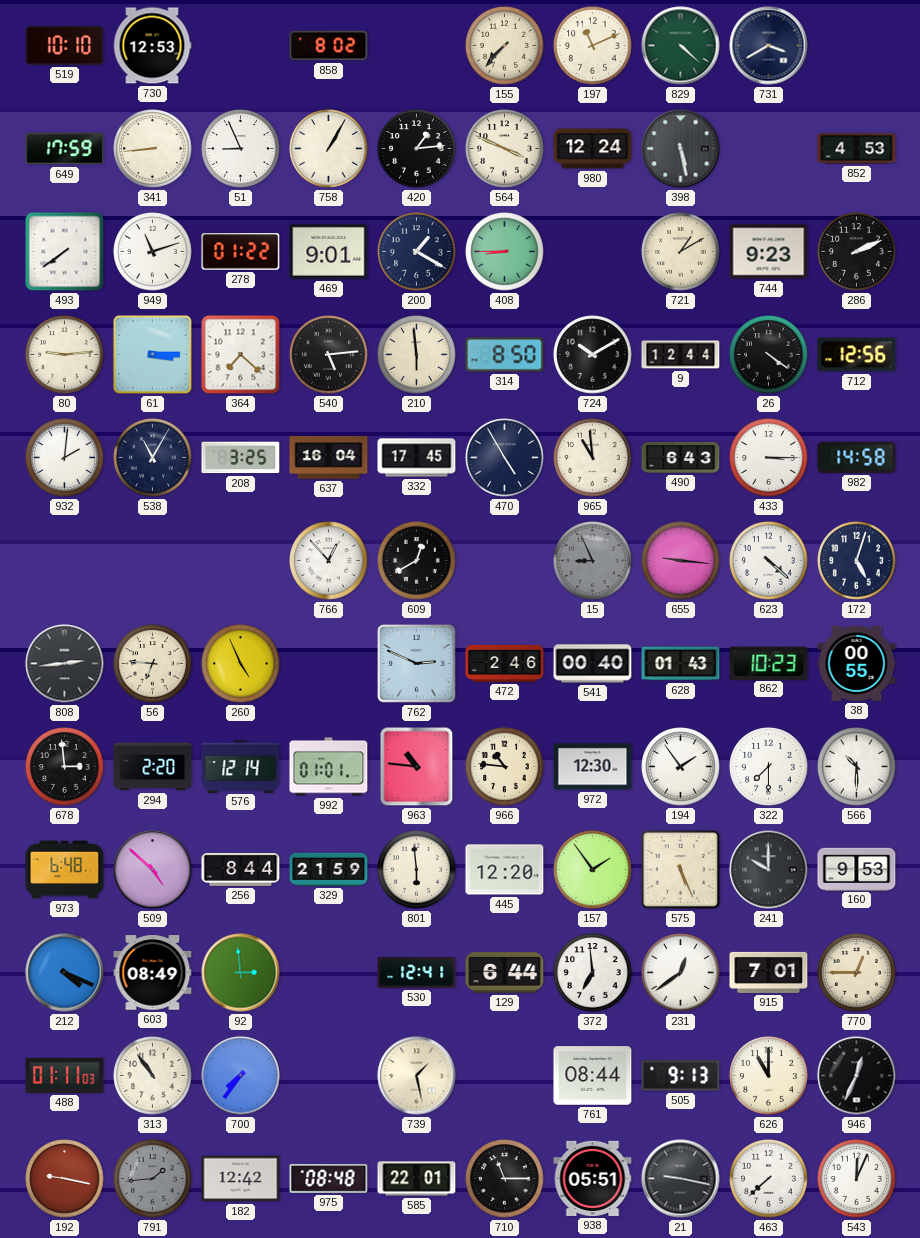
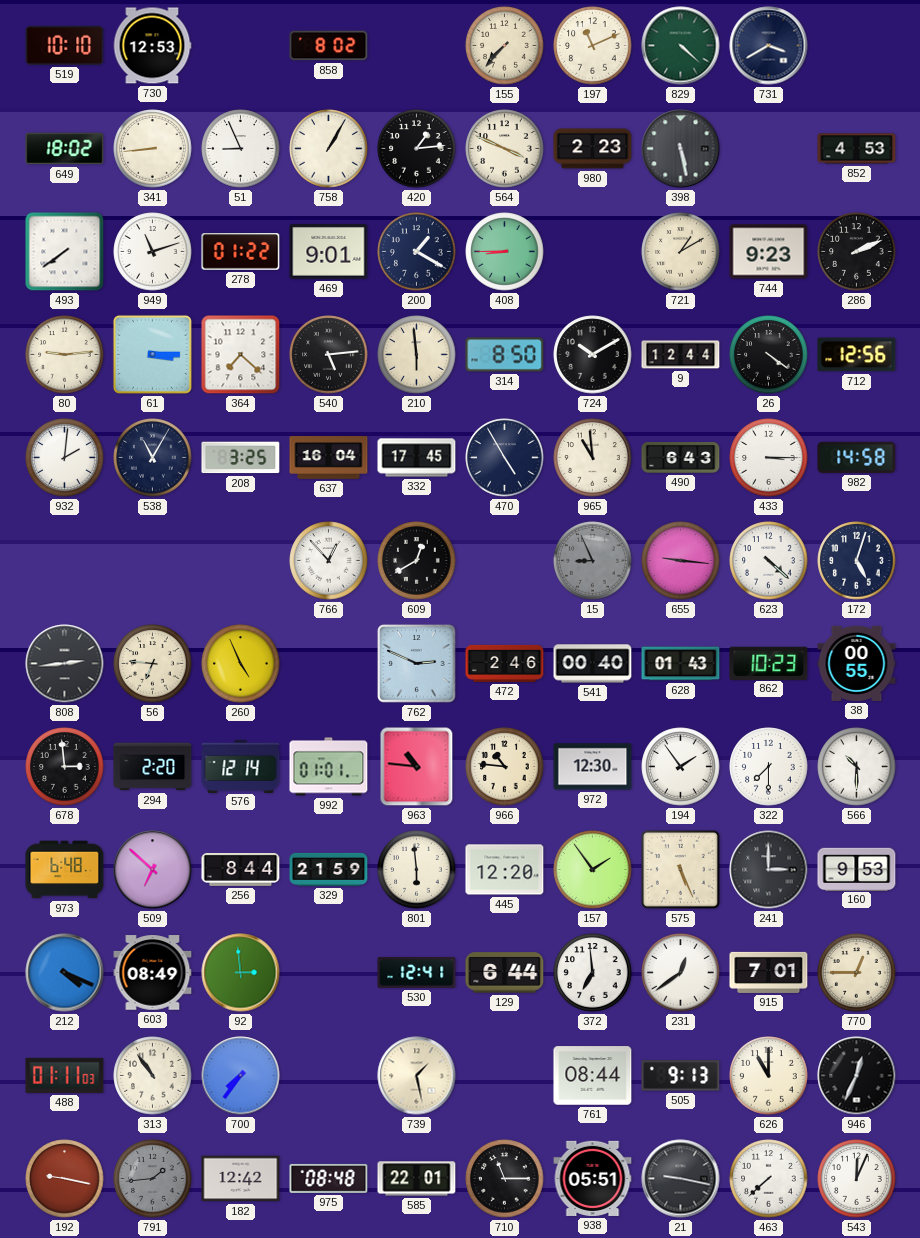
649: 17:59 -> 18:02
980: 12:24 -> 2:23
509: 4:52 -> 6:52
241: 10:00 -> 3:00
